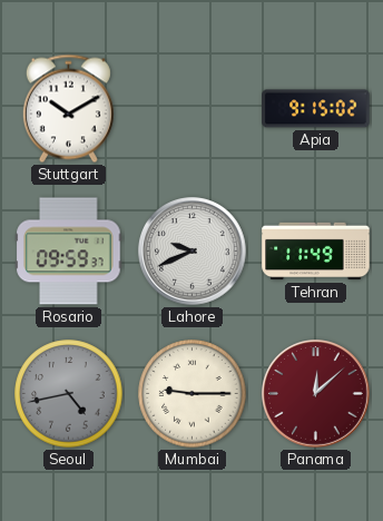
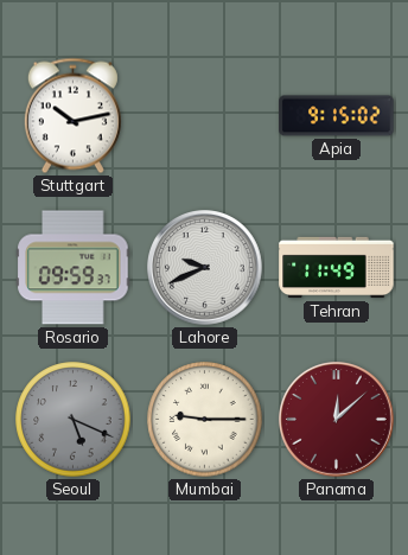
Stuttgart: 10:10 -> 10:13
Seoul: 4:43 -> 5:19
